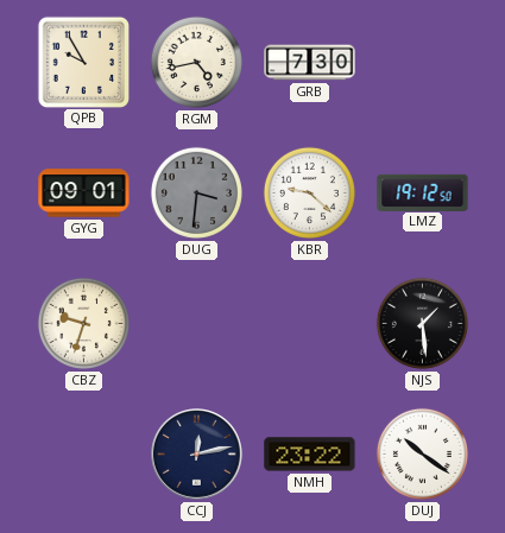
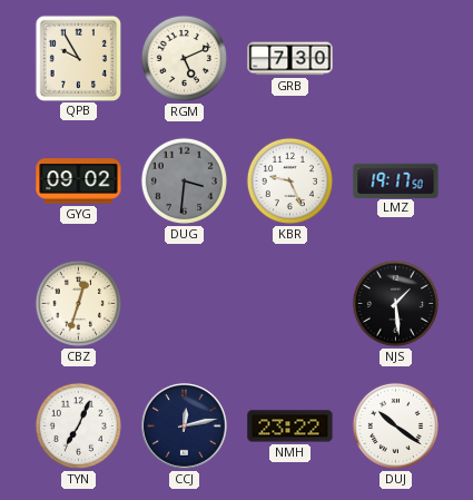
RGM: 4:43 -> 5:11
GYG: 09:01 -> 09:02
KBR: 9:22 -> 9:26
LMZ: 19:12 -> 19:17
CBZ: 9:33 -> 12:33
TYN: none -> 7:04
